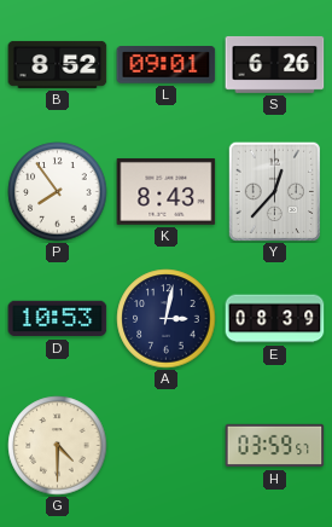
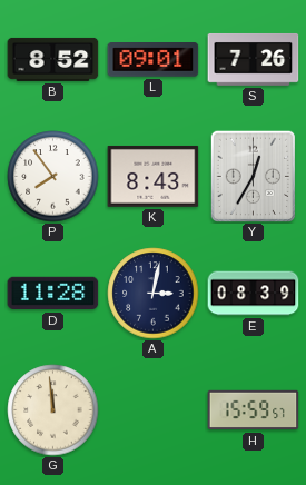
S: 6:26 -> 7:26
Y: 12:37 -> 12:35
D: 10:53 -> 11:28
G: 4:30 -> 11:59
H: 03:59 -> 15:59
